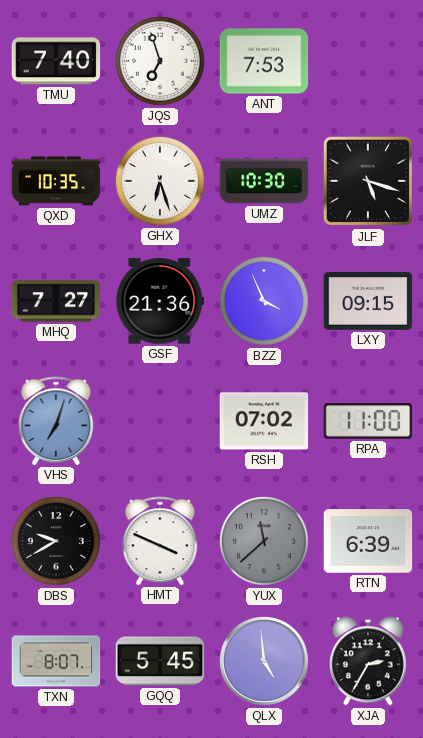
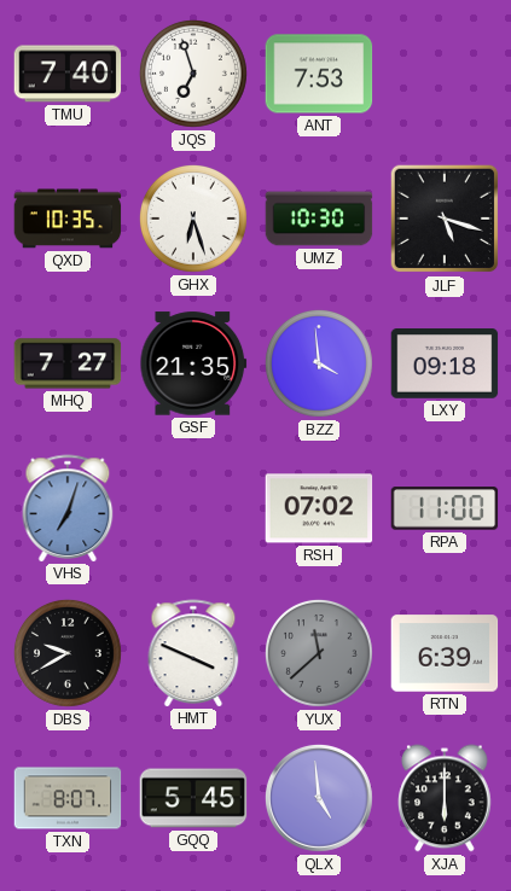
GSF: 21:36 -> 21:35
BZZ: 3:56 -> 3:59
LXY: 09:15 -> 09:18
XJA: 2:35 -> 6:00
